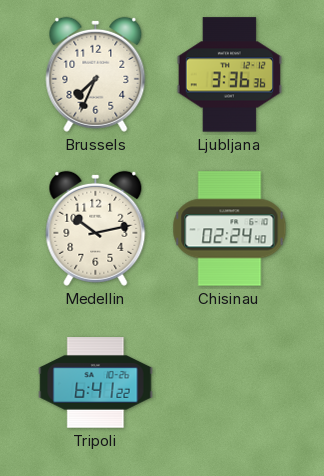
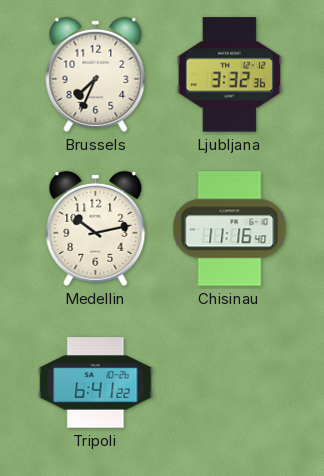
Ljubljana: 3:36 -> 3:32
Chisinau: 02:24 -> 11:16
